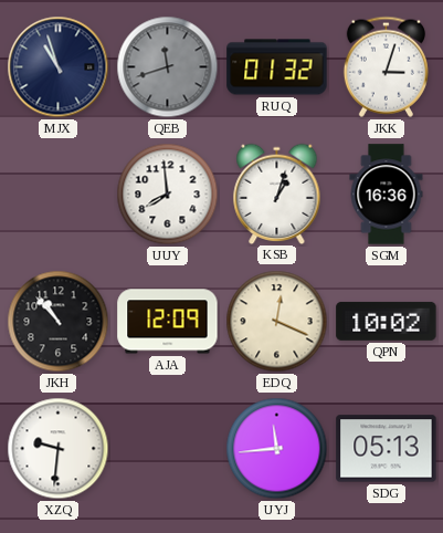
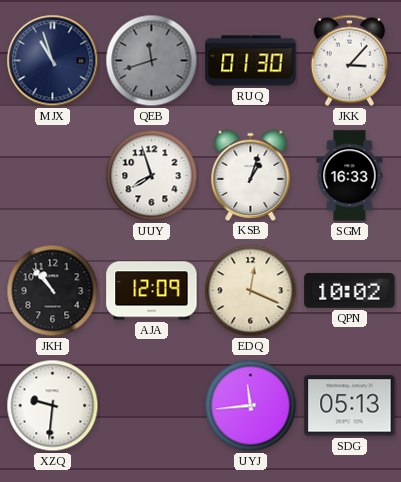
RUQ: 01:32 -> 01:30
JKK: 3:03 -> 3:07
UUY: 7:59 -> 7:57
SGM: 16:36 -> 16:33
